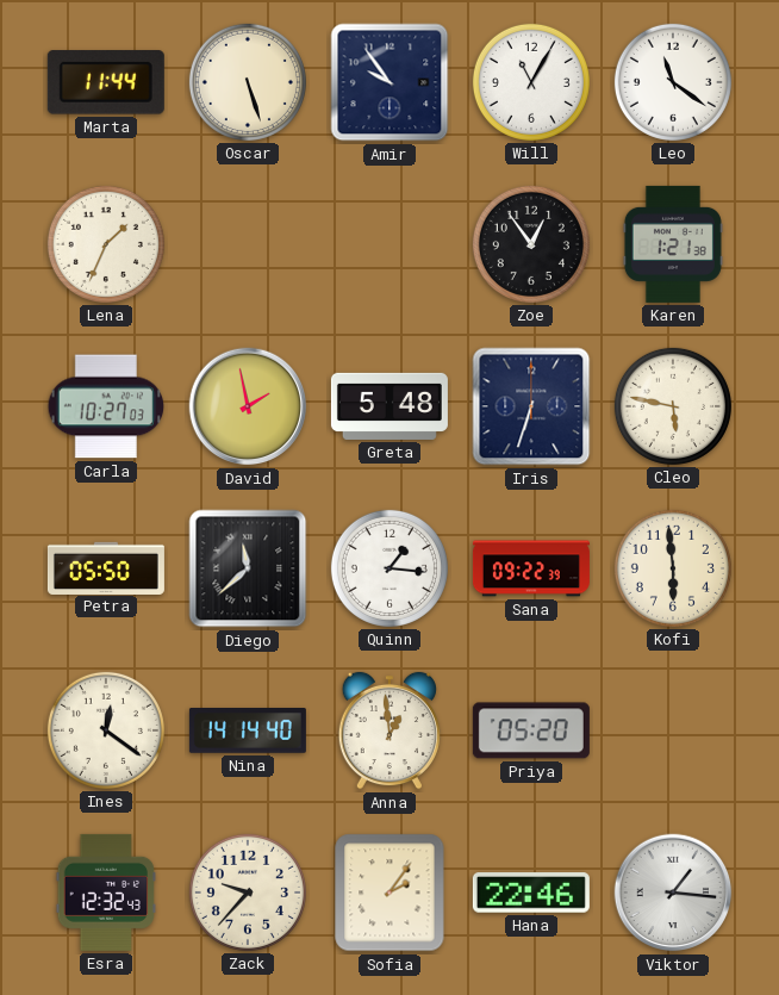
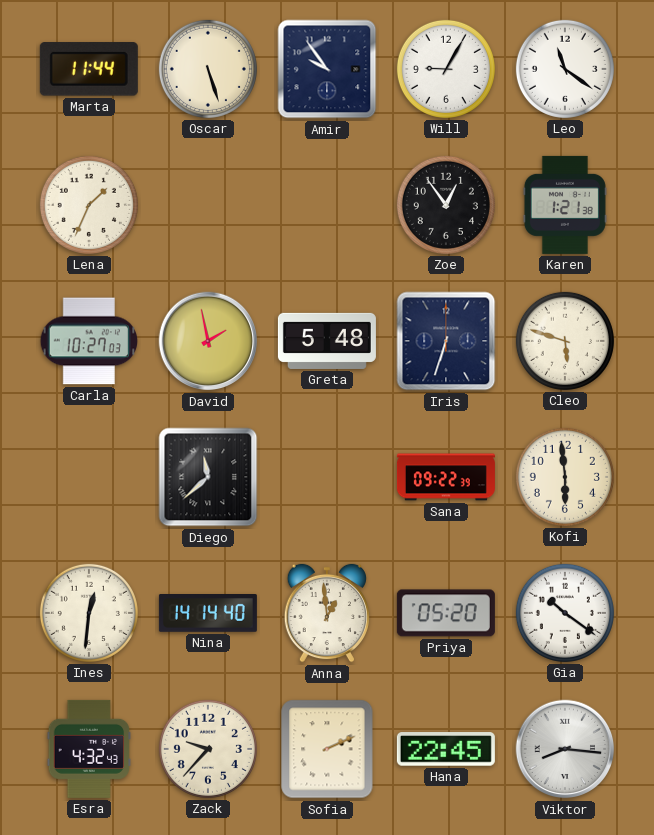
Will: 11:05 -> 9:05
Cleo: 5:47 -> 5:48
Petra: 05:50 -> none
Quinn: 1:16 -> none
Ines: 12:21 -> 12:31
Gia: none -> 10:21
Esra: 12:32 -> 4:32
Sofia: 2:06 -> 2:11
Hana: 22:46 -> 22:45
Viktor: 1:16 -> 8:16
